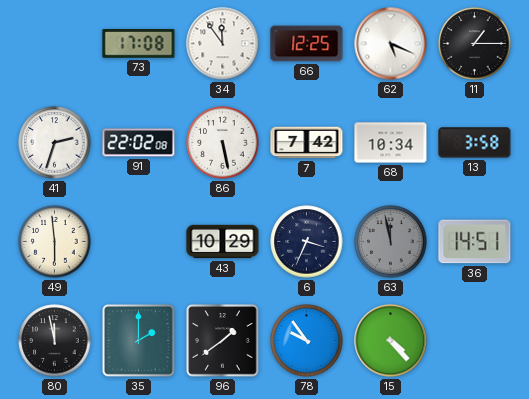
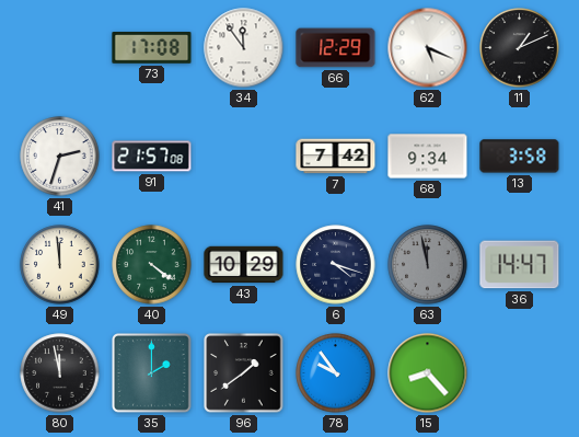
66: 12:25 -> 12:29
11: 1:15 -> 1:11
91: 22:02 -> 21:57
86: 5:28 -> none
68: 10:34 -> 9:34
49: 5:59 -> 11:59
40: none -> 4:21
6: 3:34 -> 4:18
36: 14:51 -> 14:47
15: 4:23 -> 8:23
